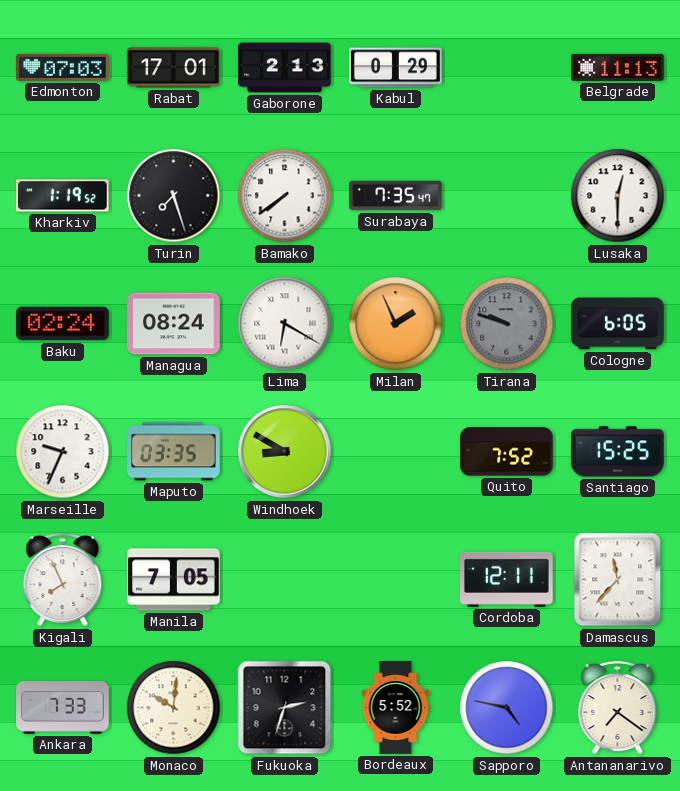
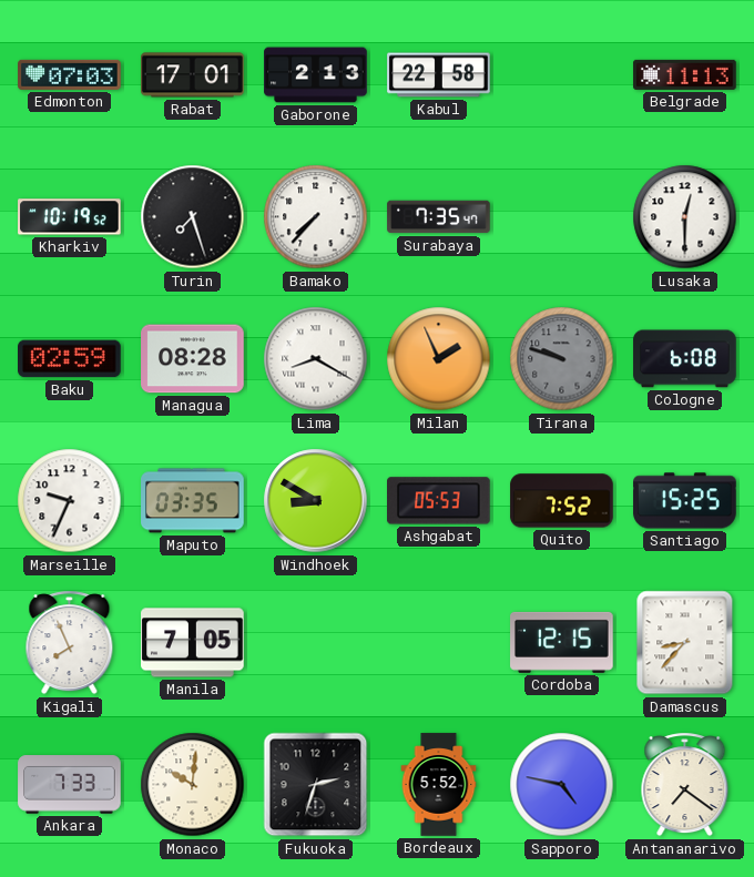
Kabul: 0:29 -> 22:58
Kharkiv: 1:19 -> 10:19
Bamako: 7:39 -> 7:37
Baku: 02:24 -> 02:59
Managua: 08:24 -> 08:28
Lima: 6:20 -> 8:20
Cologne: 6:05 -> 6:08
Ashgabat: none -> 05:53
Cordoba: 12:11 -> 12:15
Damascus: 11:37 -> 8:37
